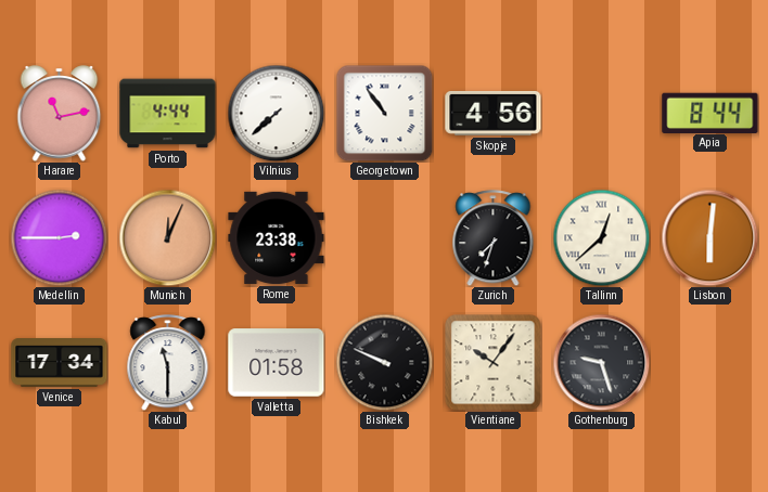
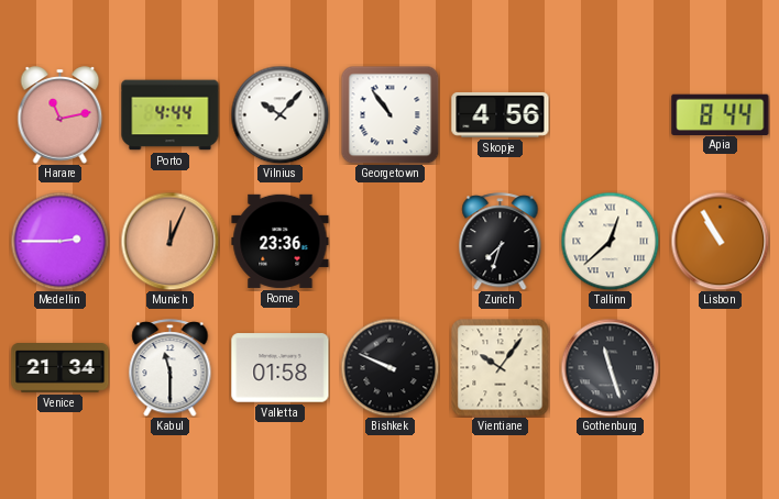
Vilnius: 7:38 -> 10:07
Rome: 23:38 -> 23:36
Lisbon: 6:01 -> 10:55
Venice: 17:34 -> 21:34
Gothenburg: 9:27 -> 11:27
